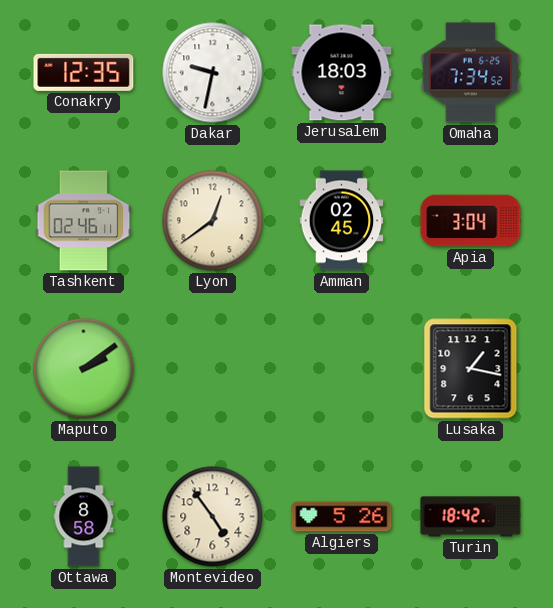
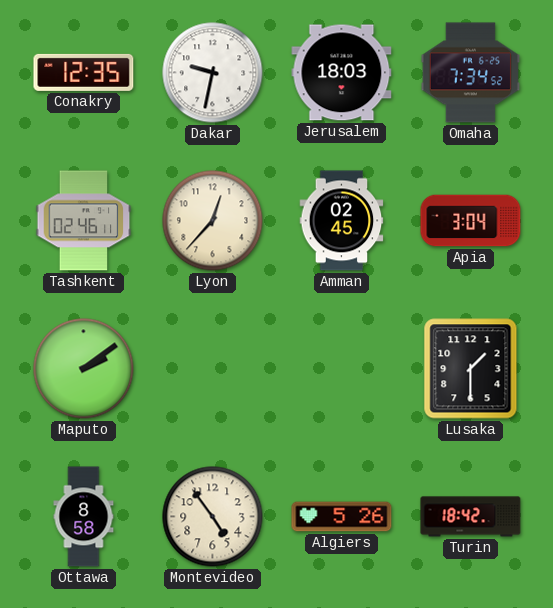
Lyon: 12:39 -> 12:37
Lusaka: 1:17 -> 1:30
